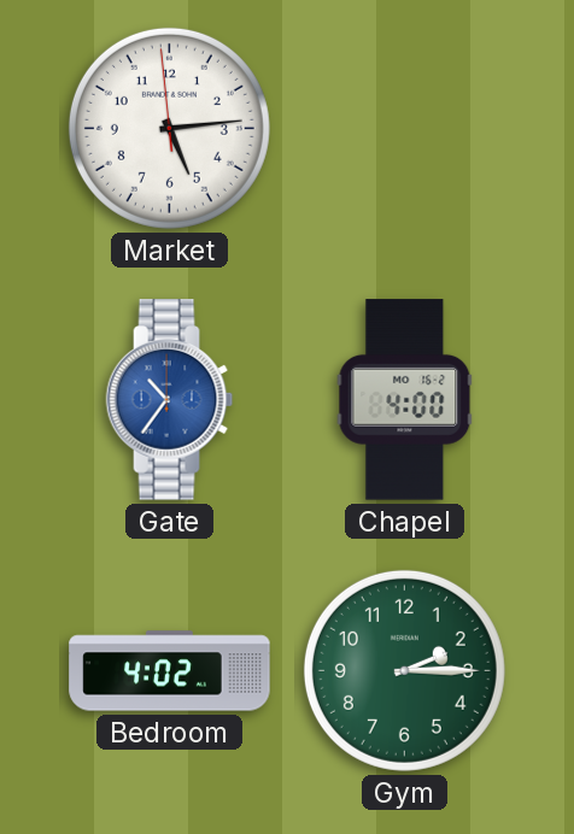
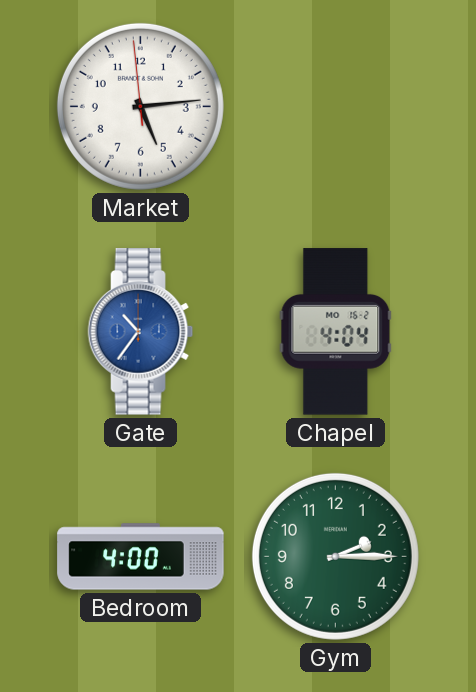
Chapel: 4:00 -> 4:04
Bedroom: 4:02 -> 4:00
